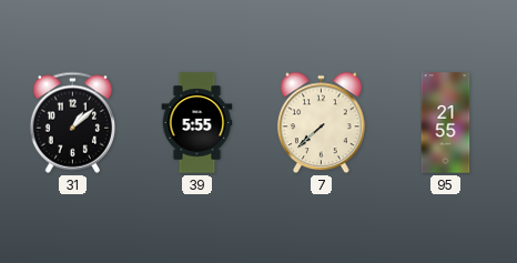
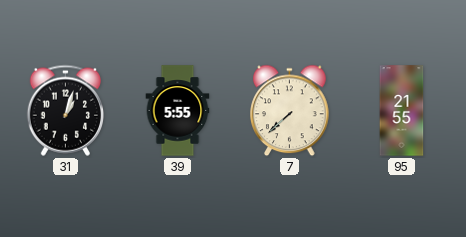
31: 1:08 -> 1:03
